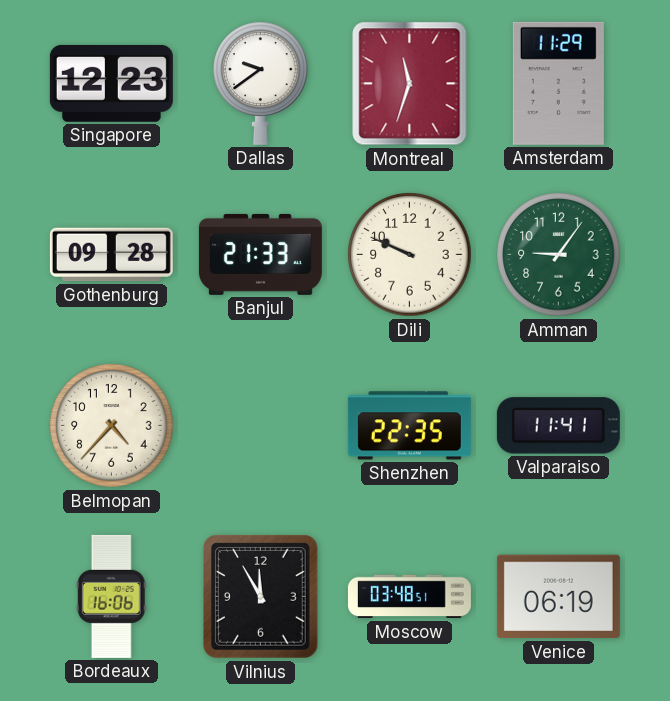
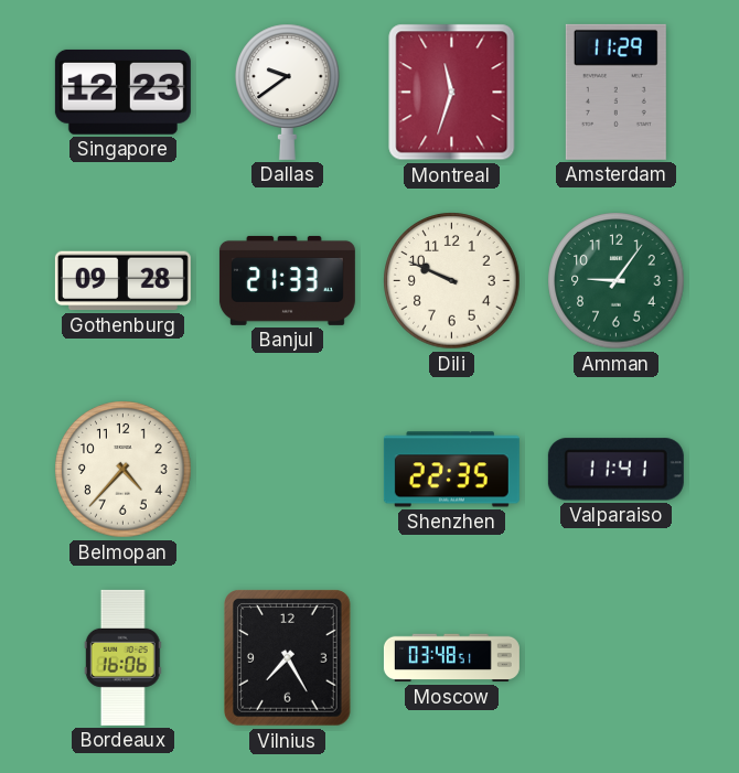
Vilnius: 11:55 -> 7:25
Venice: 06:19 -> none
